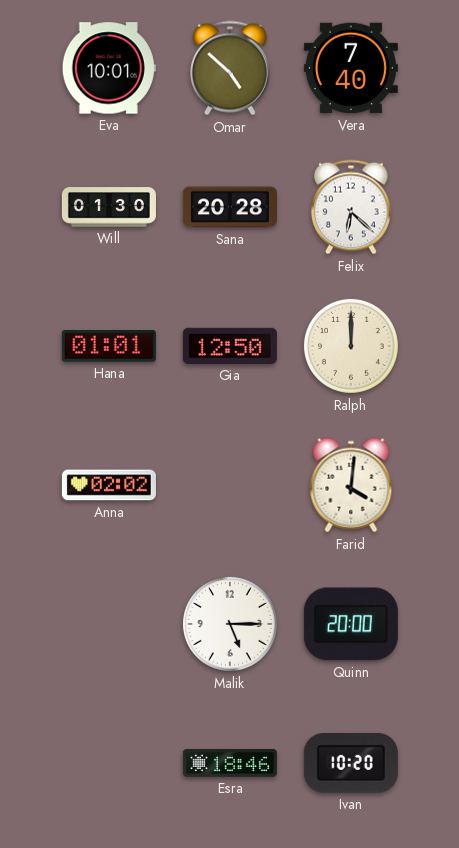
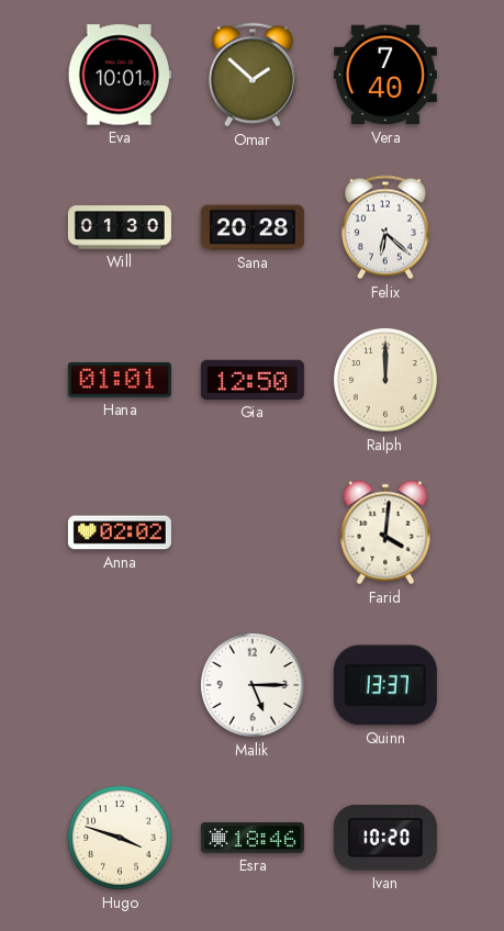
Omar: 4:52 -> 1:52
Quinn: 20:00 -> 13:37
Hugo: none -> 3:48
